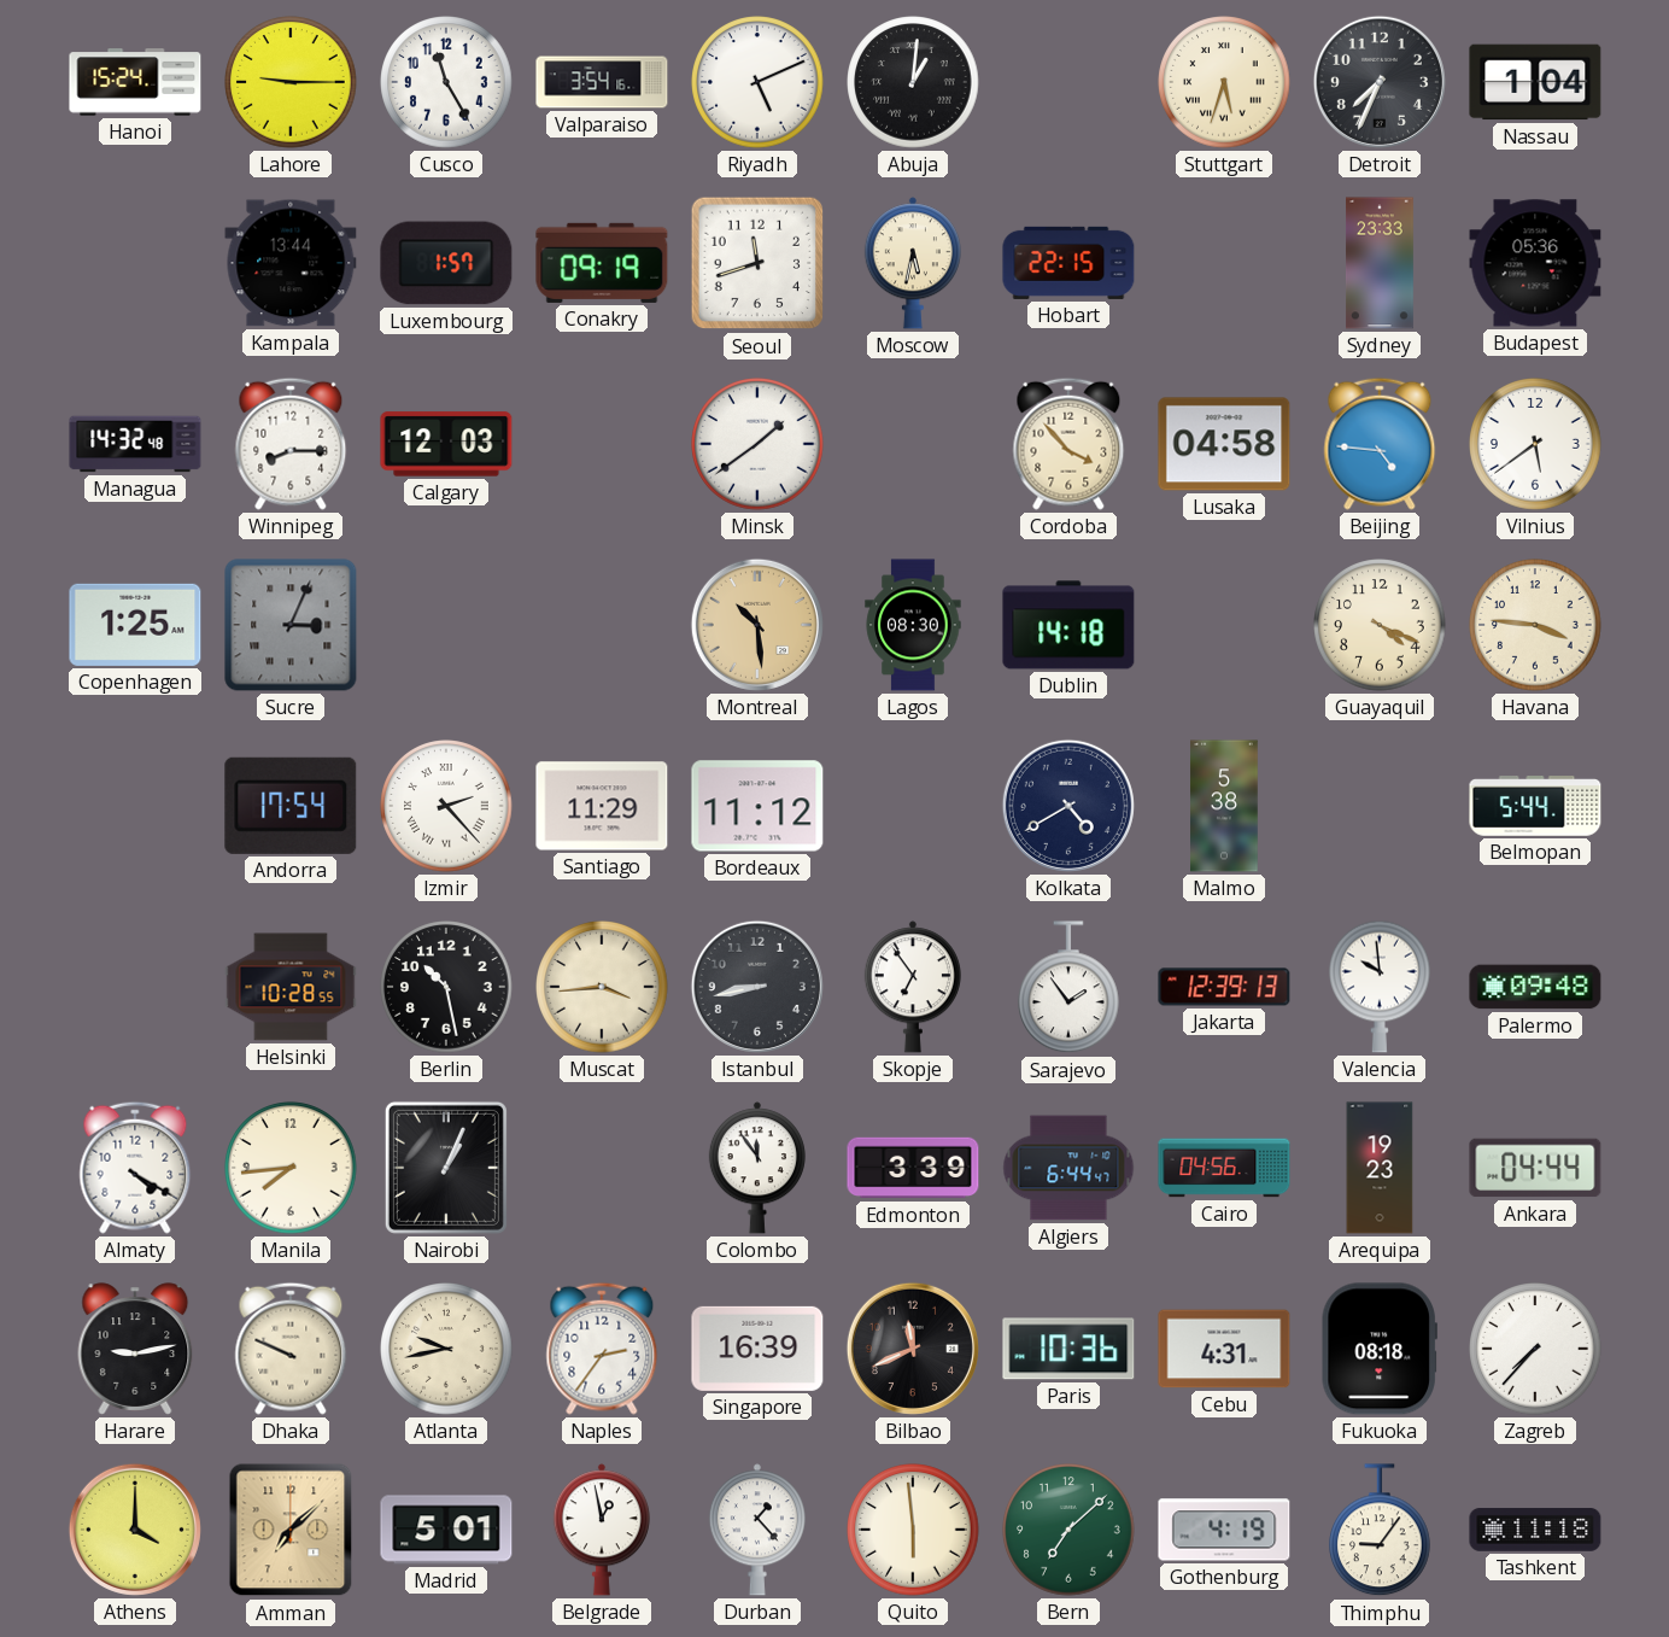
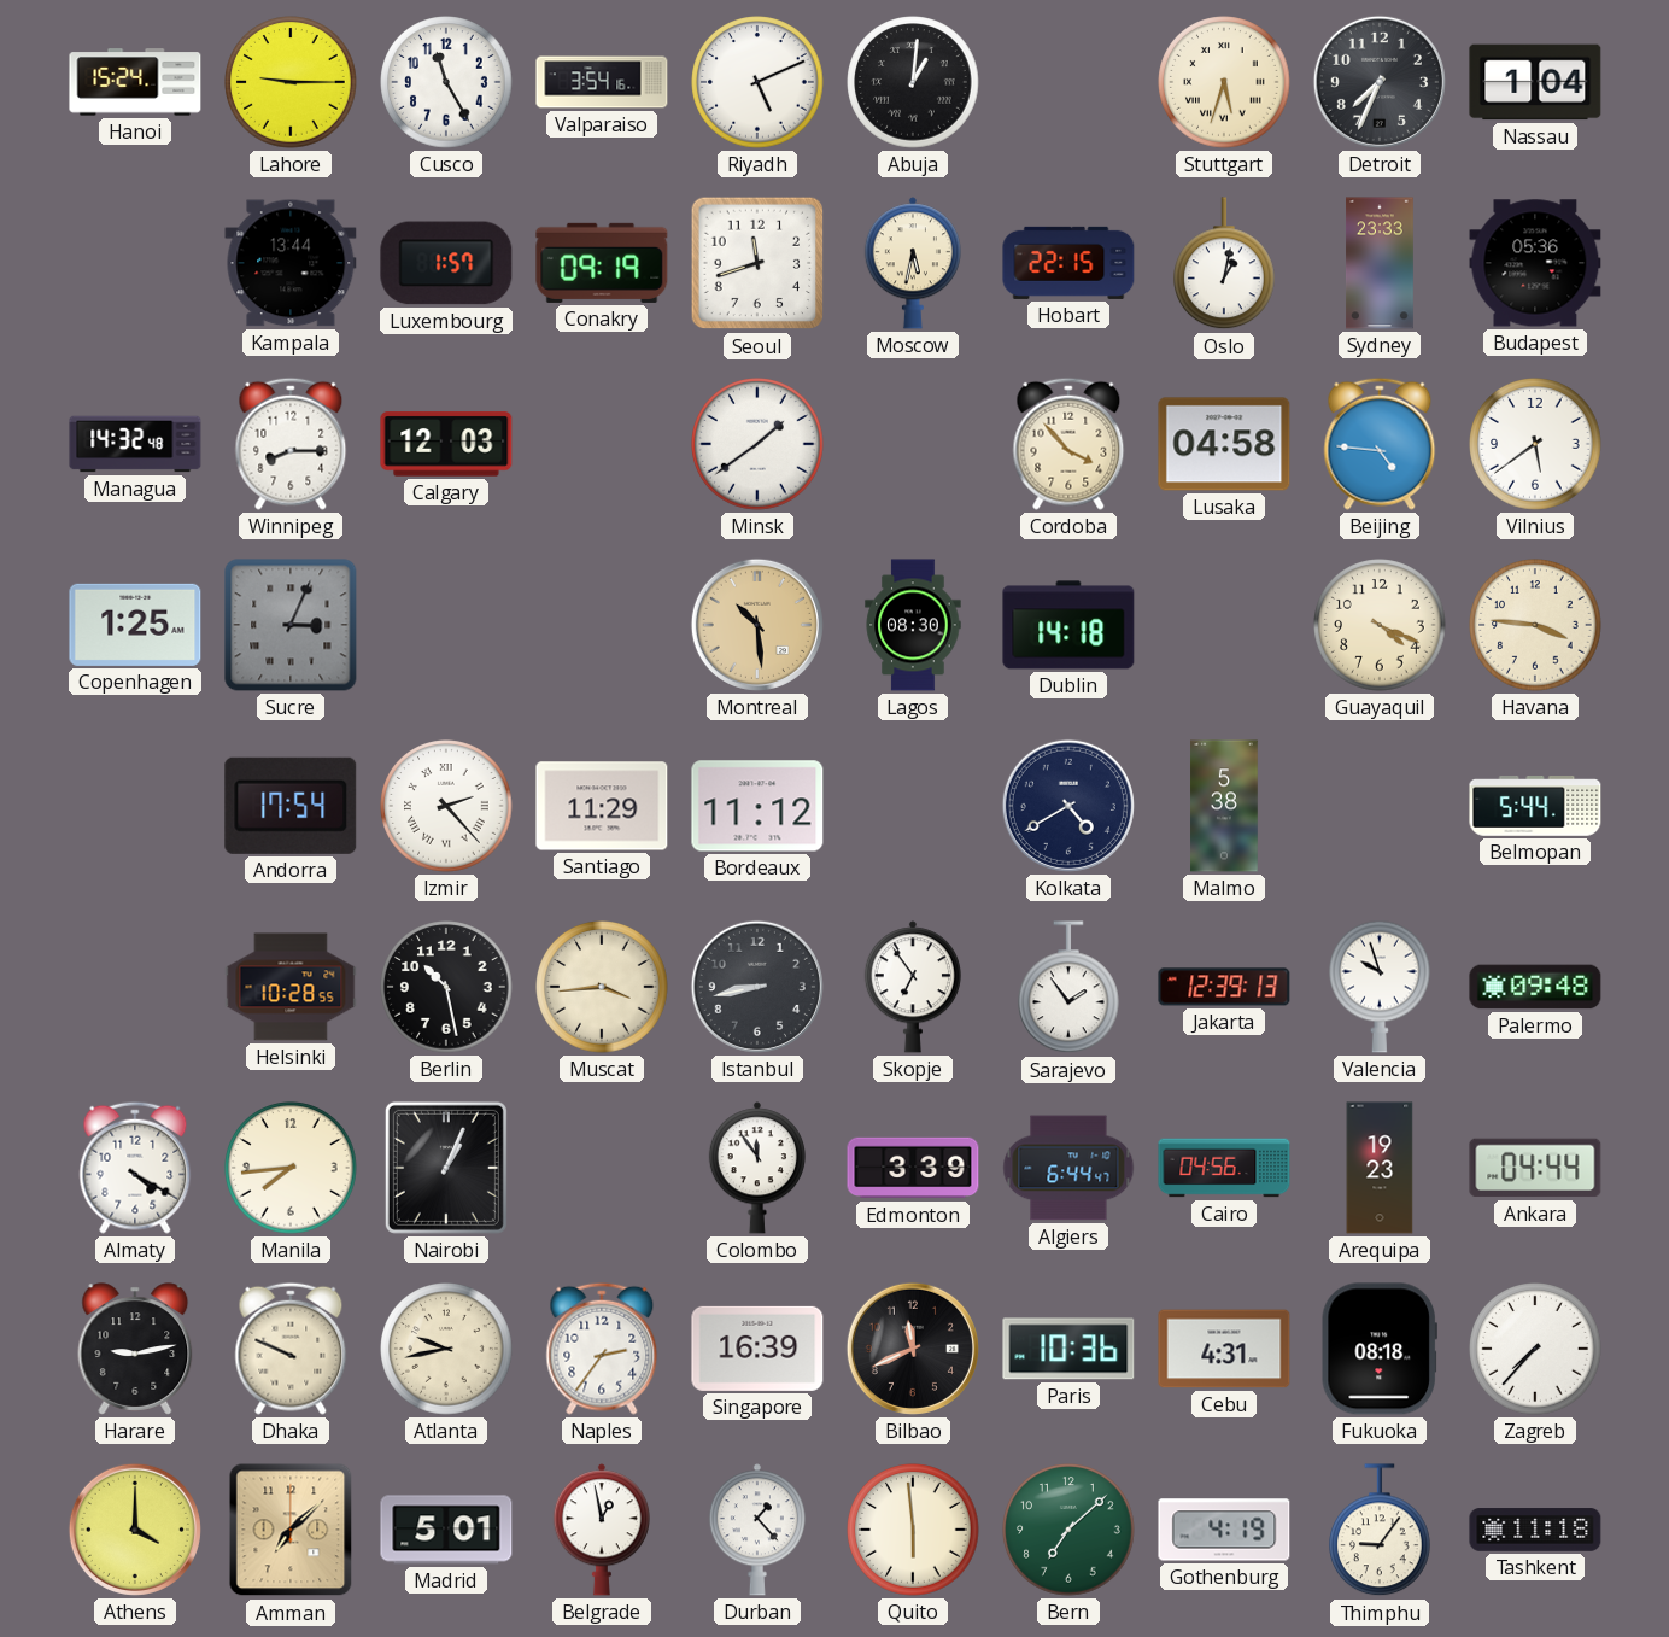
Oslo: none -> 1:02
Valencia: 9:59 -> 9:57
